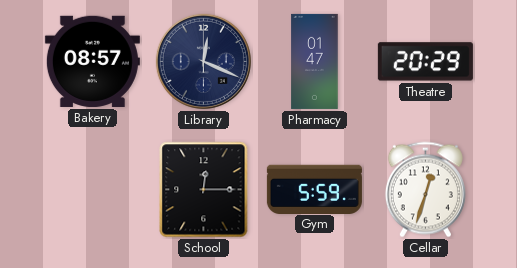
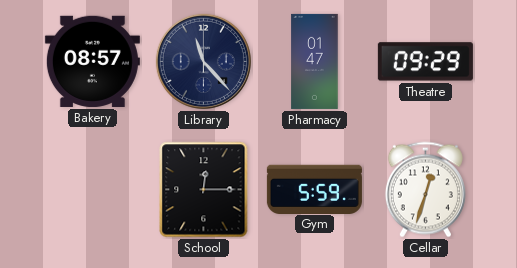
Library: 12:19 -> 11:23
Theatre: 20:29 -> 09:29
